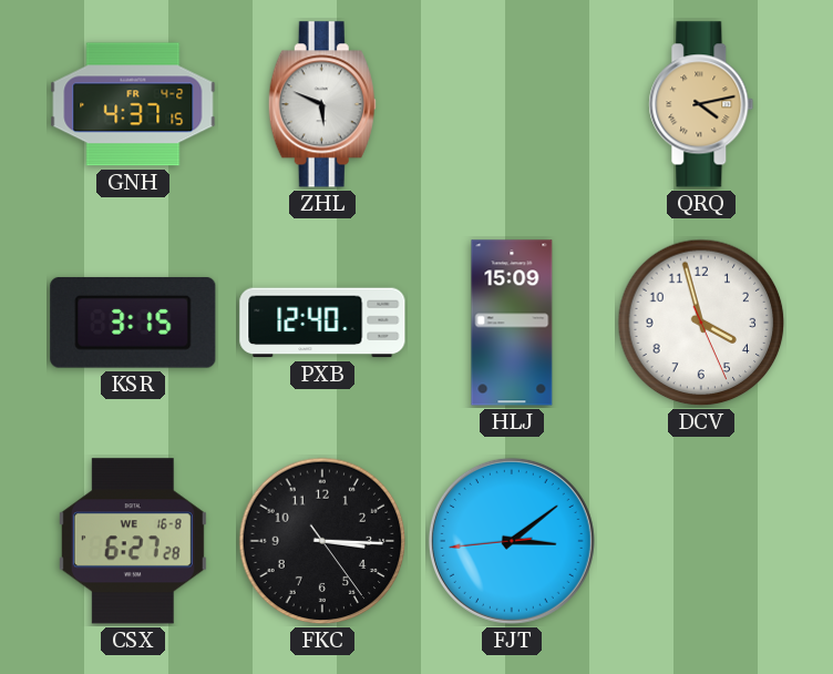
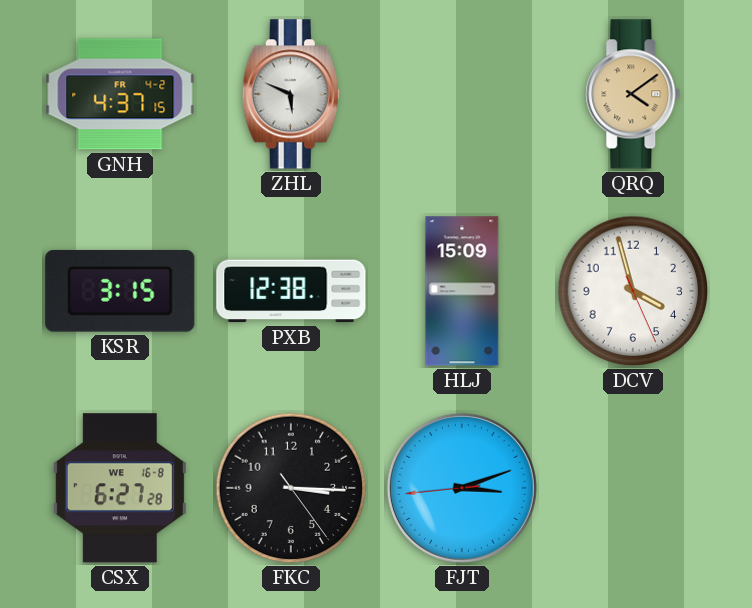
QRQ: 4:13 -> 4:09
PXB: 12:40 -> 12:38
FJT: 3:08 -> 3:11
